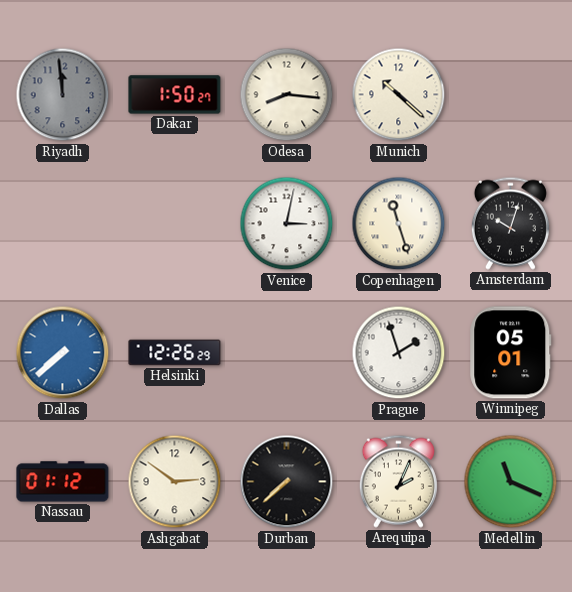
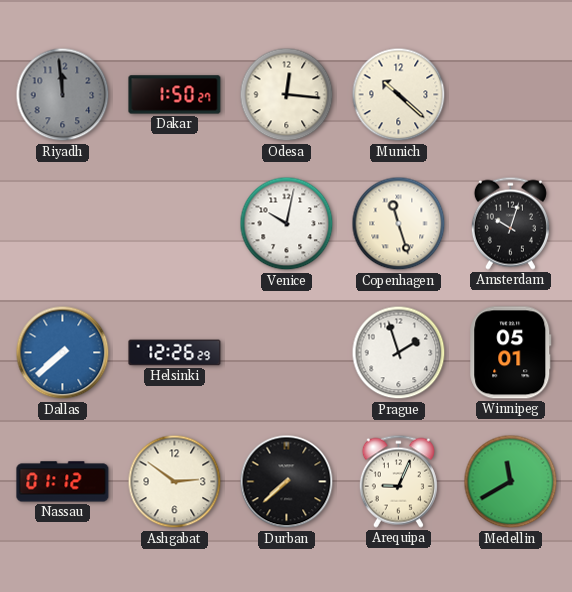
Odesa: 8:16 -> 12:16
Venice: 3:02 -> 10:02
Arequipa: 2:04 -> 9:04
Medellin: 11:19 -> 11:40
